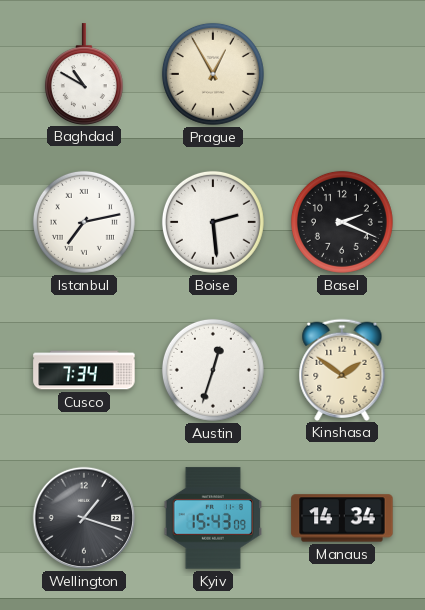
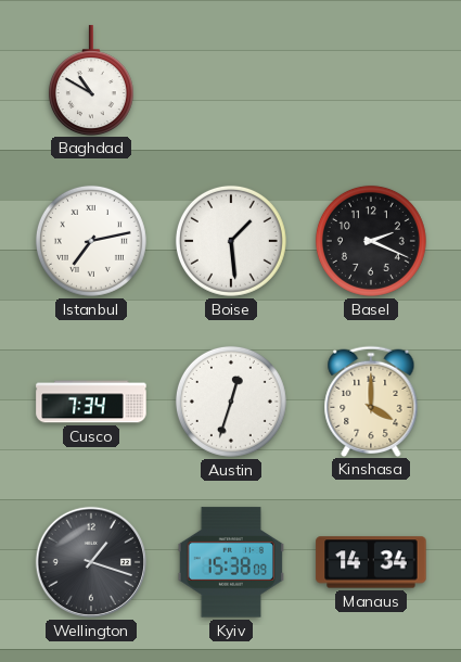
Prague: 12:55 -> none
Boise: 2:29 -> 1:29
Kinshasa: 1:51 -> 4:00
Kyiv: 15:43 -> 15:38
